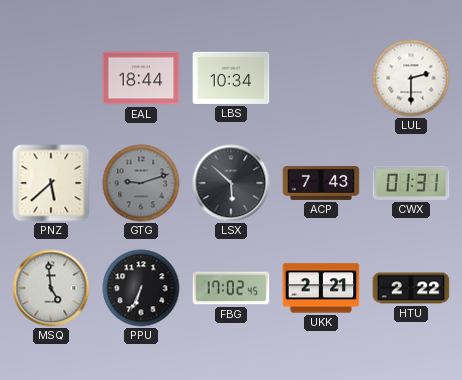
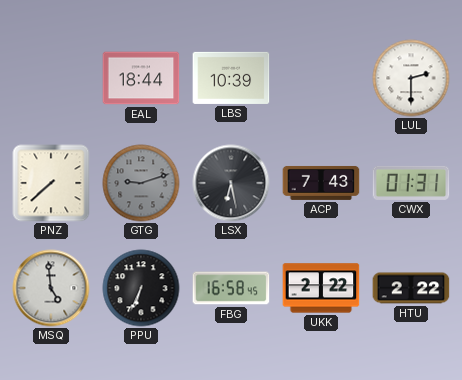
LBS: 10:34 -> 10:39
PNZ: 5:38 -> 7:38
LSX: 5:52 -> 6:28
FBG: 17:02 -> 16:58
UKK: 2:21 -> 2:22
